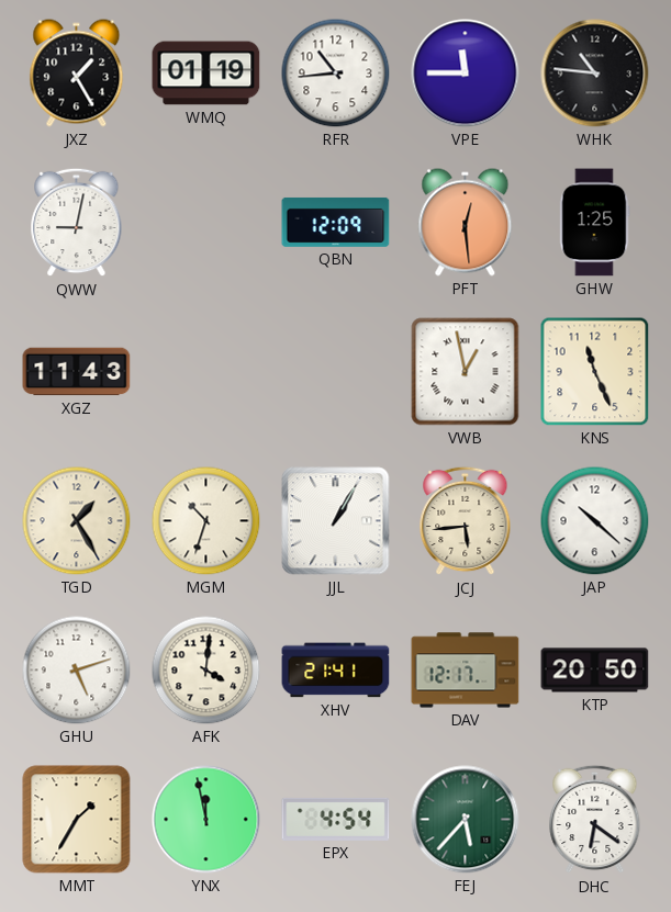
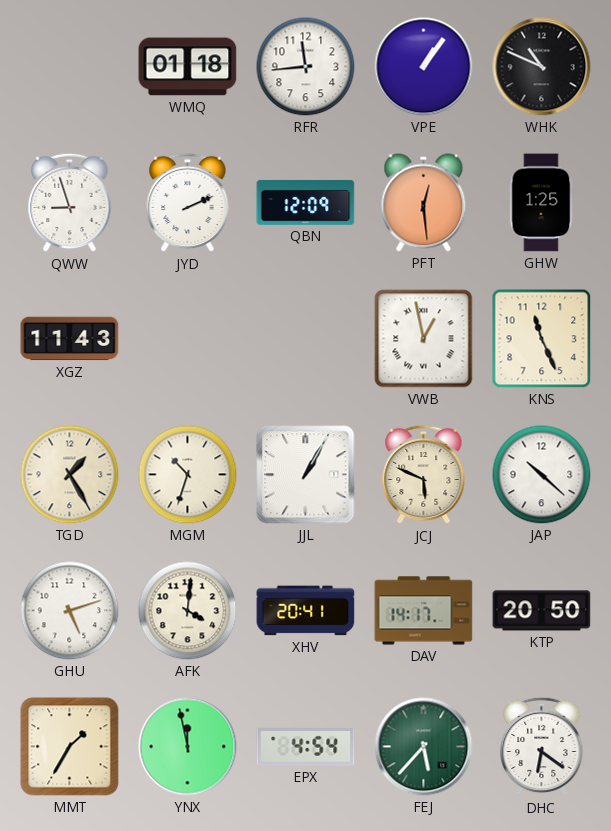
JXZ: 1:25 -> none
WMQ: 01:19 -> 01:18
RFR: 10:44 -> 11:44
VPE: 11:45 -> 1:06
WHK: 10:46 -> 10:49
QWW: 9:02 -> 8:57
JYD: none -> 2:11
JCJ: 5:44 -> 5:49
XHV: 21:41 -> 20:41
DAV: 12:17 -> 14:17
